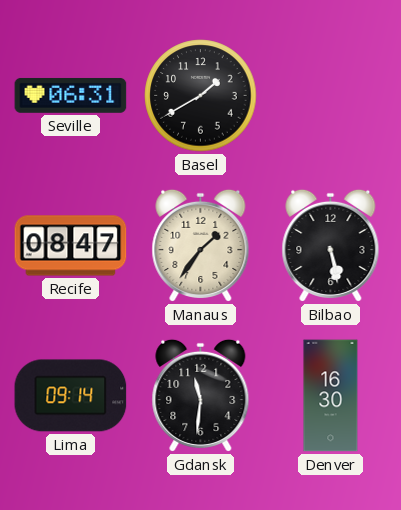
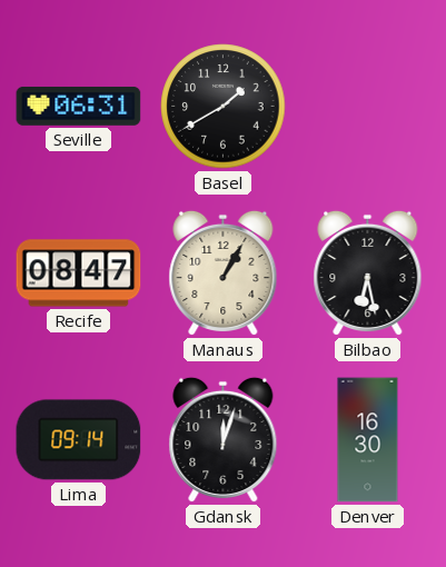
Manaus: 1:36 -> 1:05
Bilbao: 5:28 -> 6:28
Gdansk: 11:31 -> 12:03
